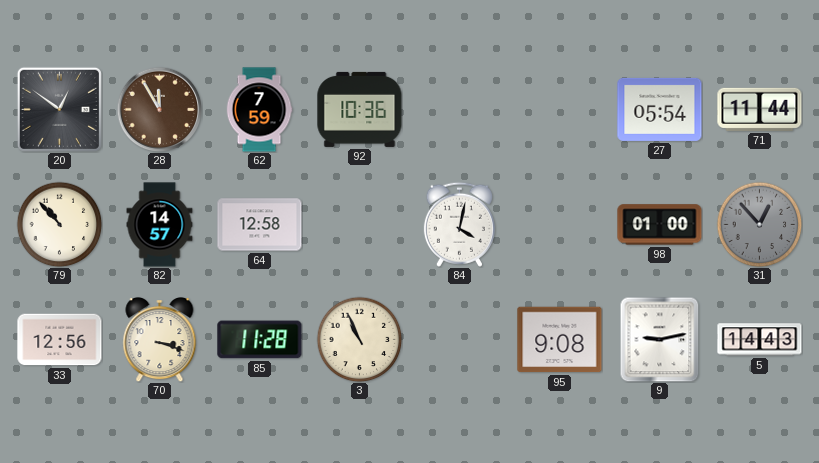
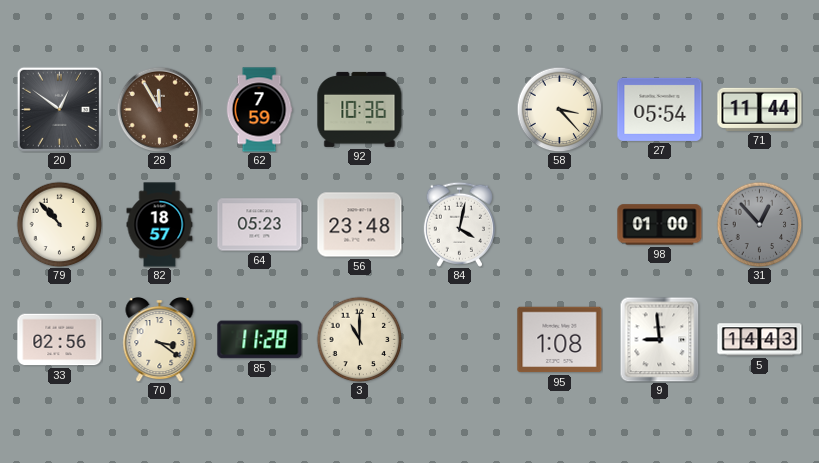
58: none -> 3:23
82: 14:57 -> 18:57
64: 12:58 -> 05:23
56: none -> 23:48
33: 12:56 -> 02:56
70: 3:18 -> 3:21
3: 10:56 -> 11:00
95: 9:08 -> 1:08
9: 9:13 -> 8:59
